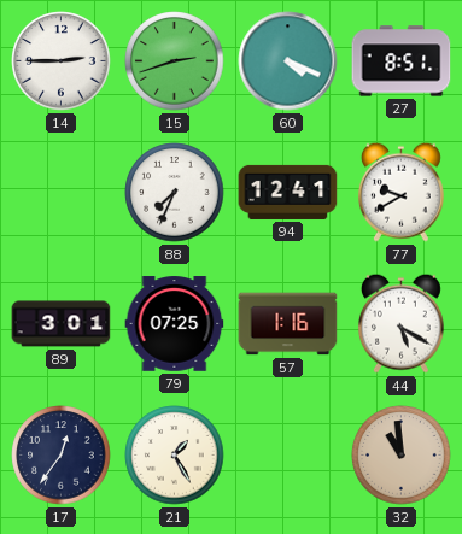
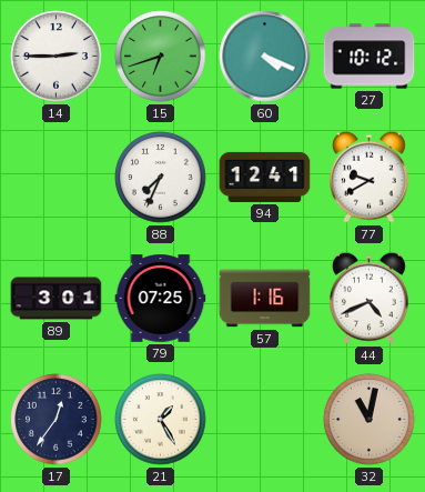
15: 2:42 -> 6:42
27: 8:51 -> 10:12
44: 5:20 -> 4:41
32: 10:59 -> 11:02
